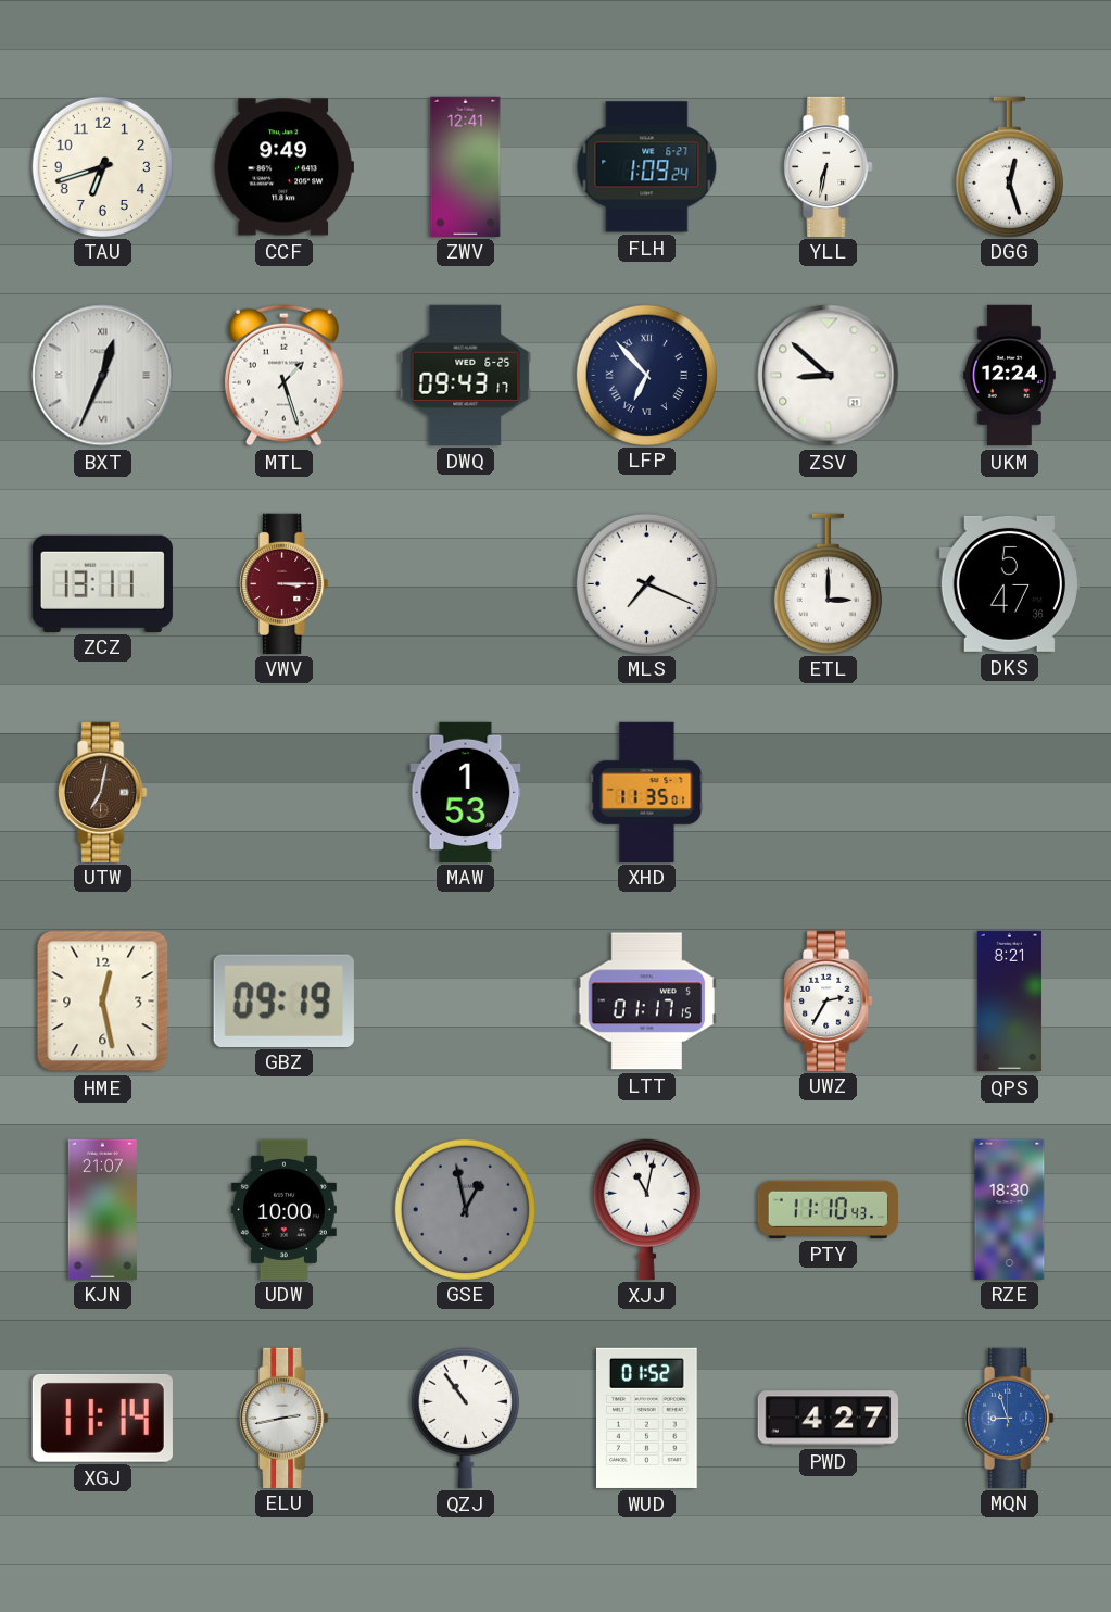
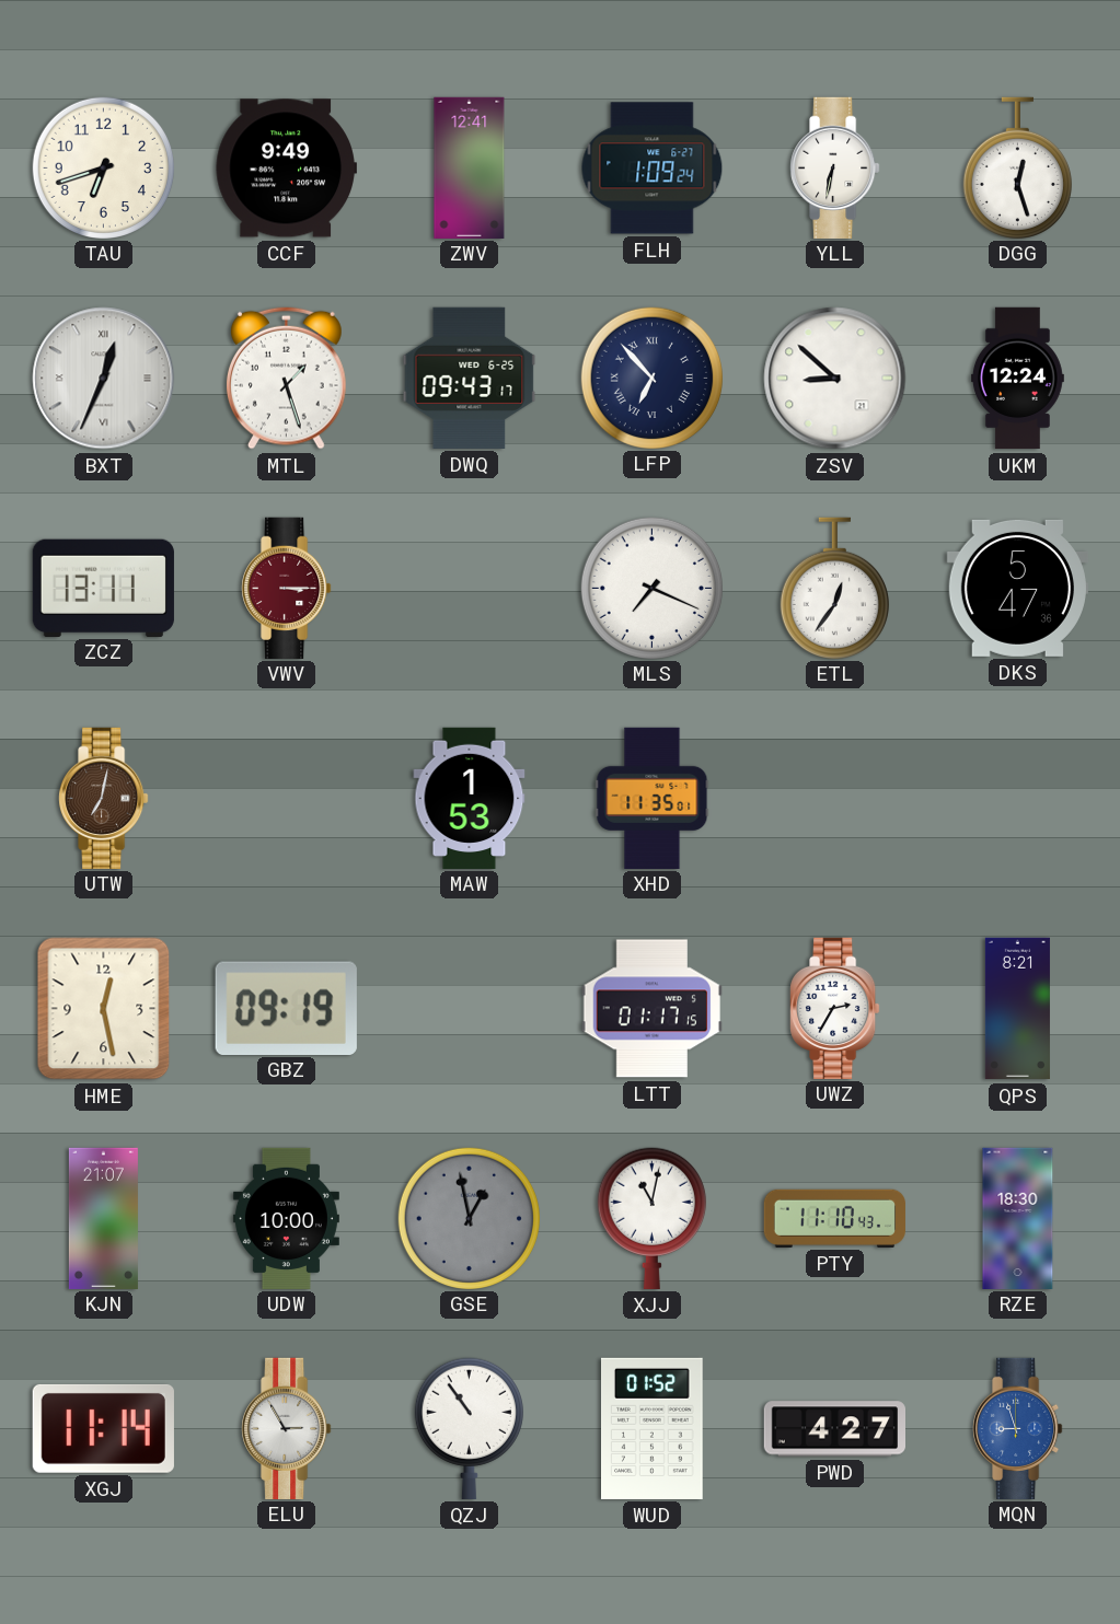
ETL: 3:00 -> 12:36
ELU: 2:43 -> 2:55
